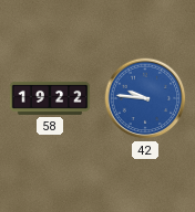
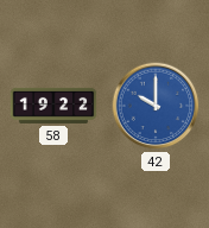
42: 9:46 -> 10:00
